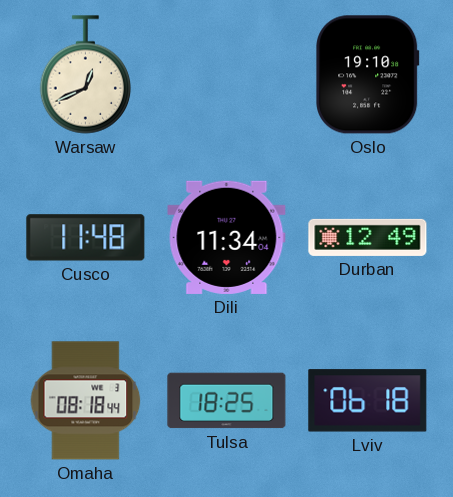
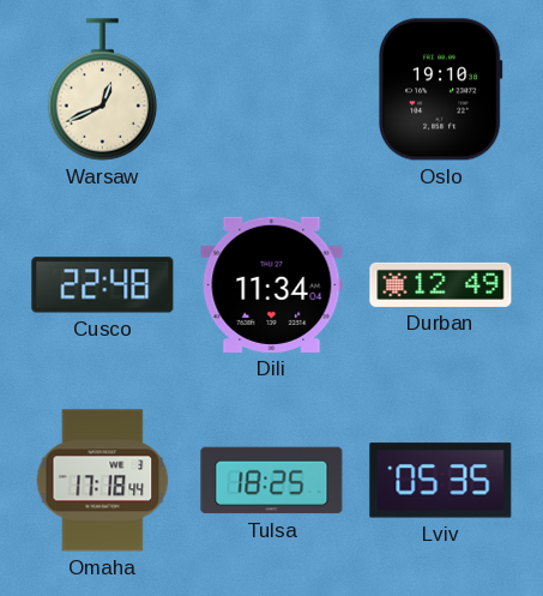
Cusco: 11:48 -> 22:48
Omaha: 08:18 -> 17:18
Lviv: 06:18 -> 05:35
